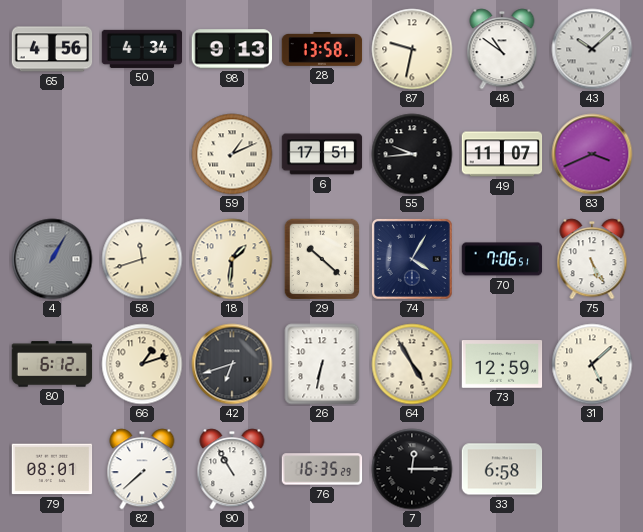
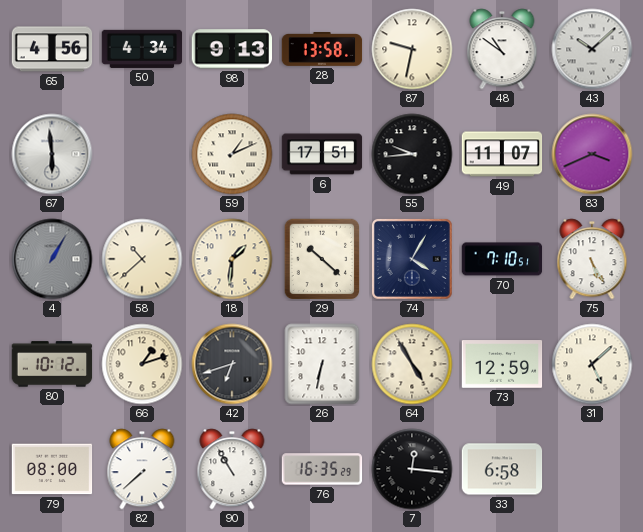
67: none -> 5:59
58: 11:42 -> 10:38
70: 7:06 -> 7:10
80: 6:12 -> 10:12
79: 08:01 -> 08:00
7: 12:15 -> 12:16
